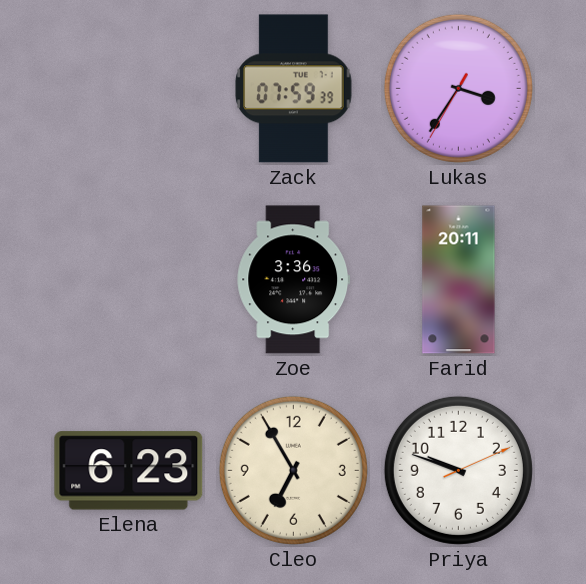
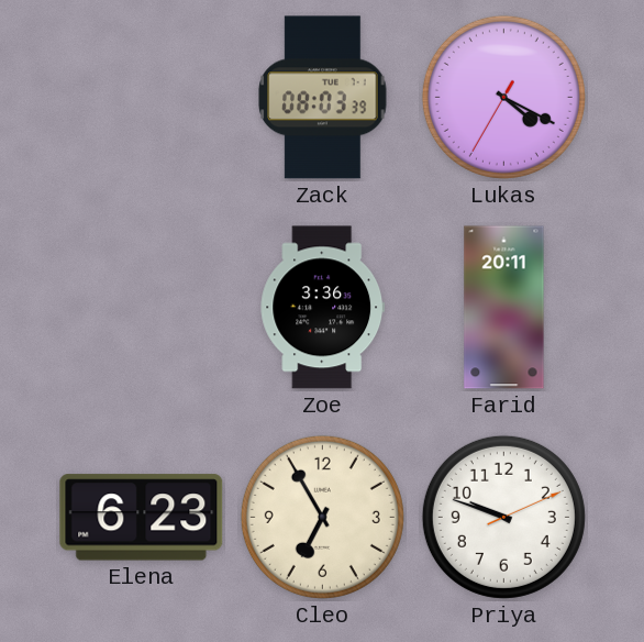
Zack: 07:59 -> 08:03
Lukas: 3:35 -> 4:19
